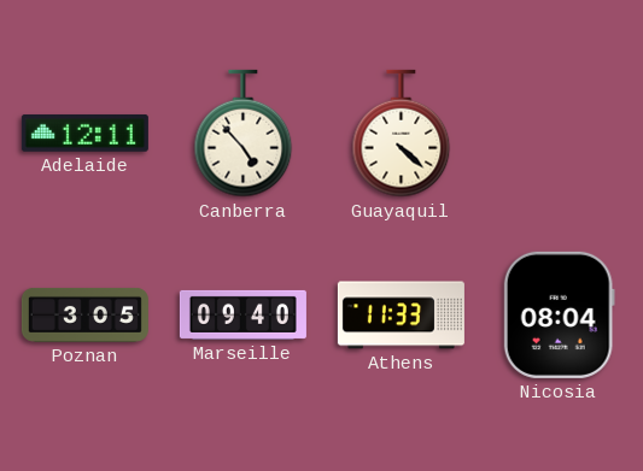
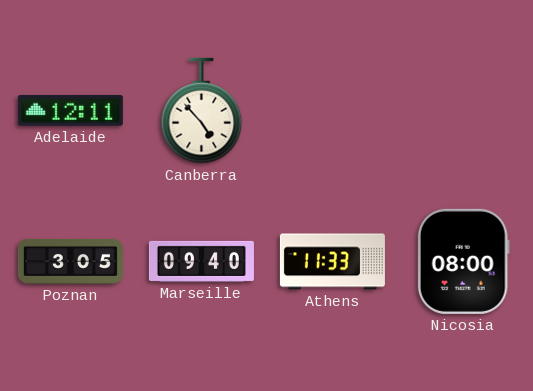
Guayaquil: 4:22 -> none
Nicosia: 08:04 -> 08:00
